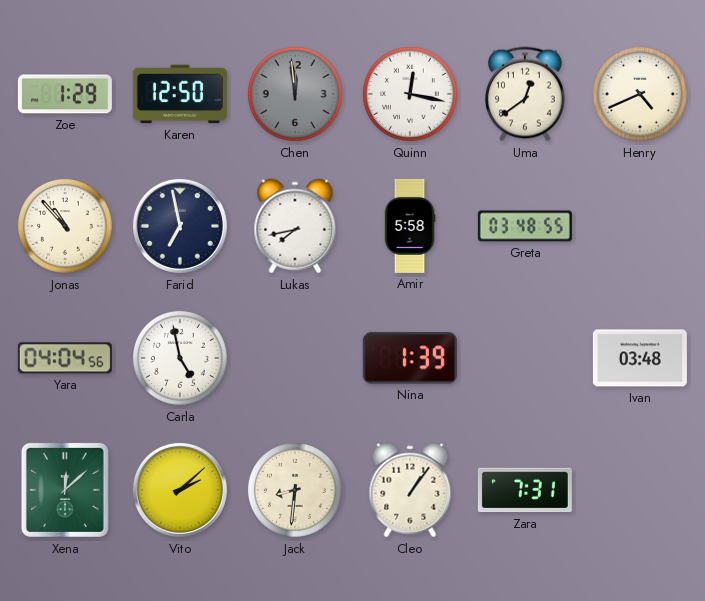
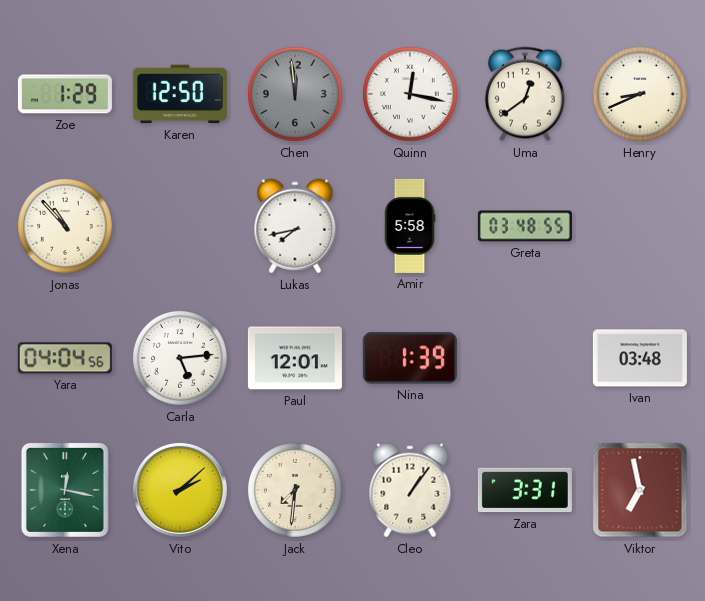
Henry: 4:41 -> 8:41
Farid: 6:58 -> none
Carla: 4:58 -> 5:14
Paul: none -> 12:01
Xena: 12:08 -> 12:17
Jack: 8:31 -> 7:31
Zara: 7:31 -> 3:31
Viktor: none -> 6:58
